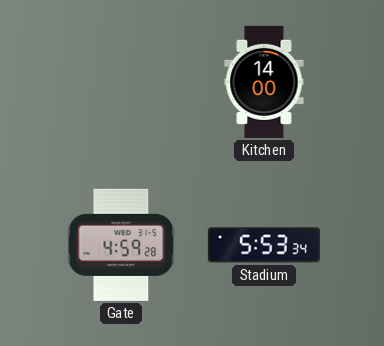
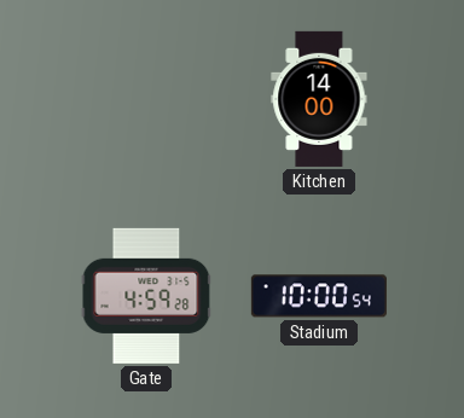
Stadium: 5:53 -> 10:00
